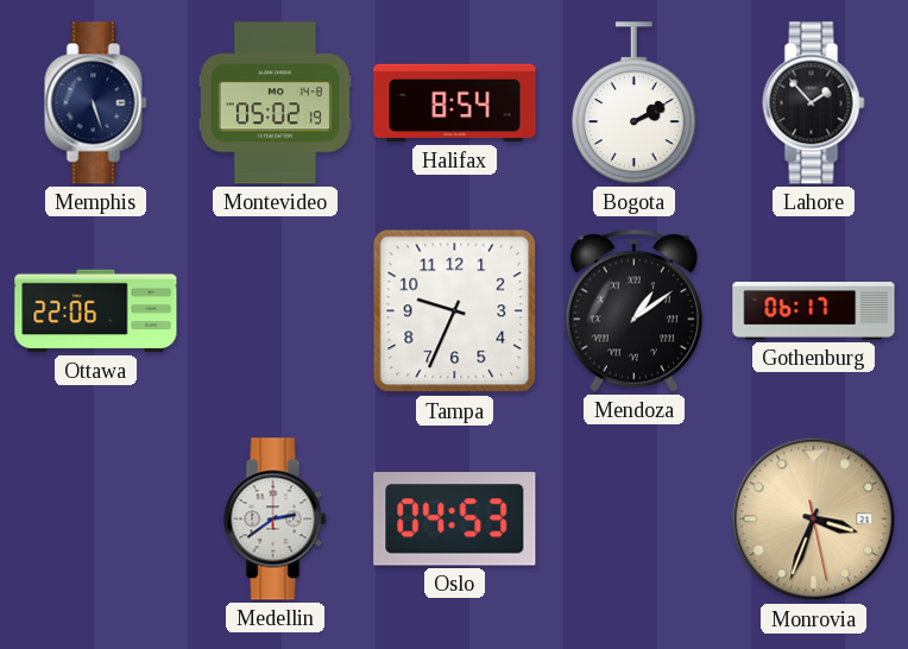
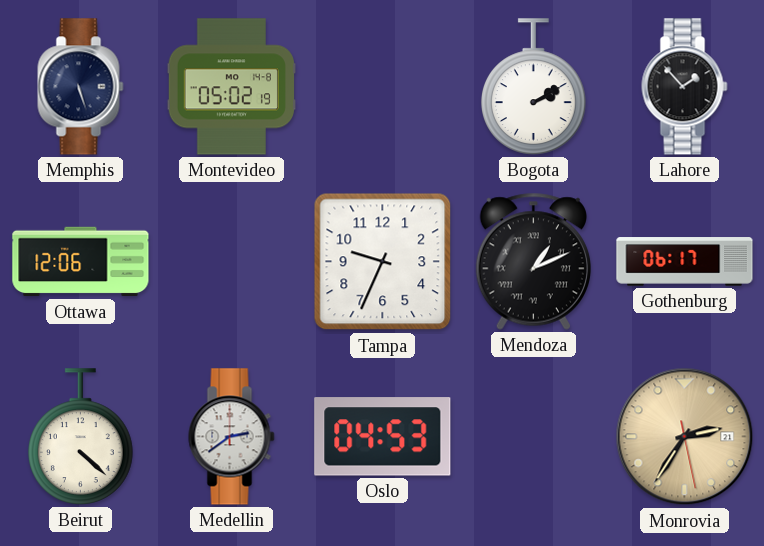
Halifax: 8:54 -> none
Ottawa: 22:06 -> 12:06
Mendoza: 1:09 -> 1:11
Beirut: none -> 4:22
Monrovia: 3:33 -> 2:35
